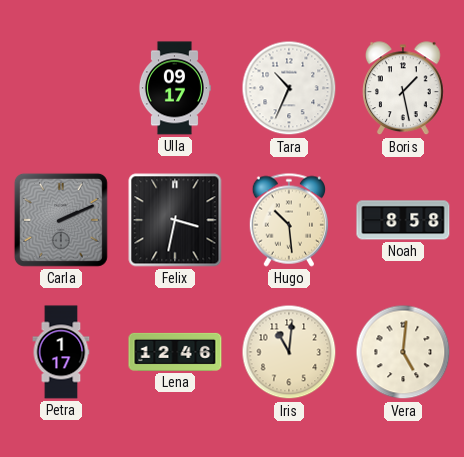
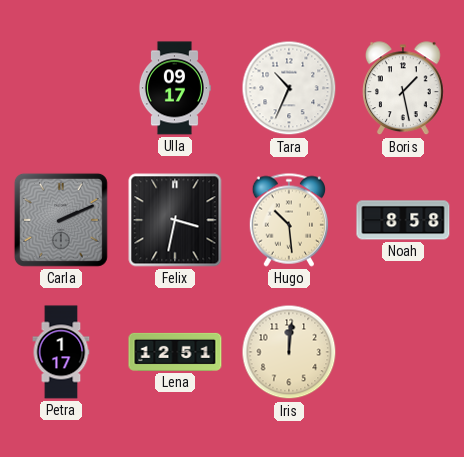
Lena: 12:46 -> 12:51
Iris: 11:01 -> 12:01
Vera: 5:01 -> none
